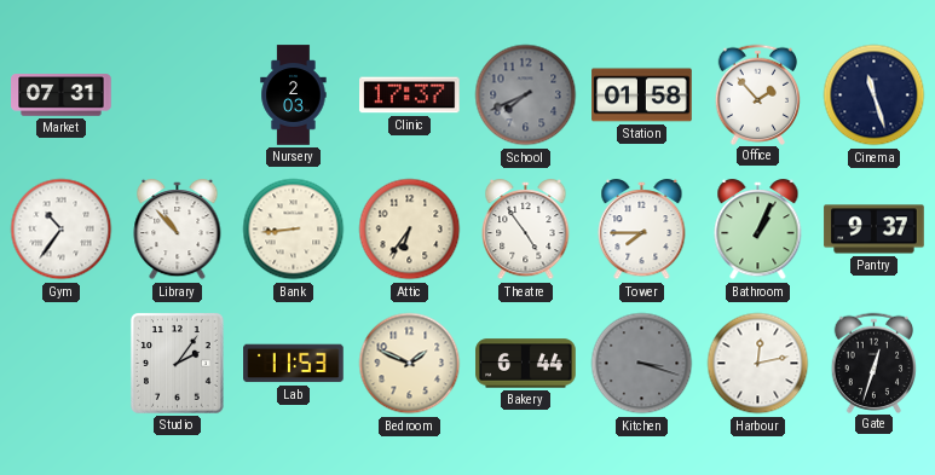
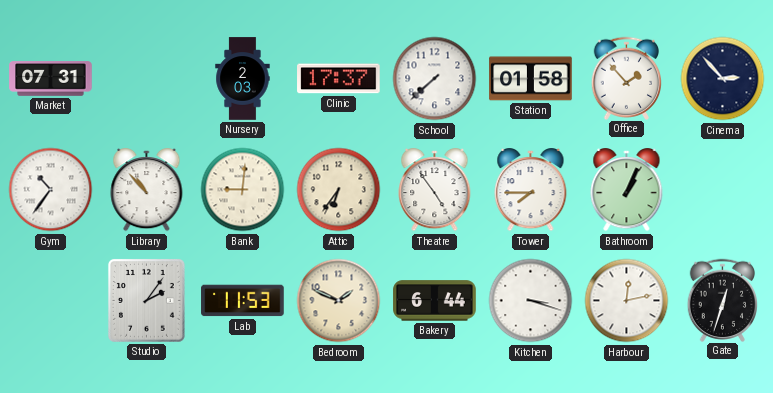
School: 7:41 -> 7:38
School dial: grey -> white
Cinema: 11:27 -> 2:53
Bank: 8:44 -> 9:01
Pantry: 9:37 -> none
Kitchen dial: grey -> white
